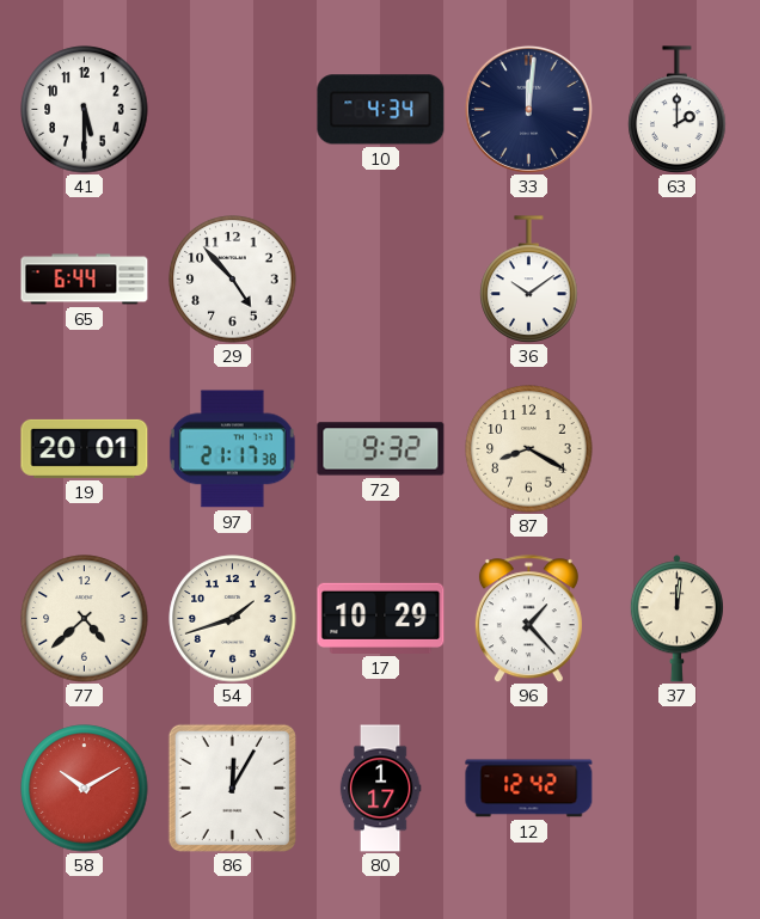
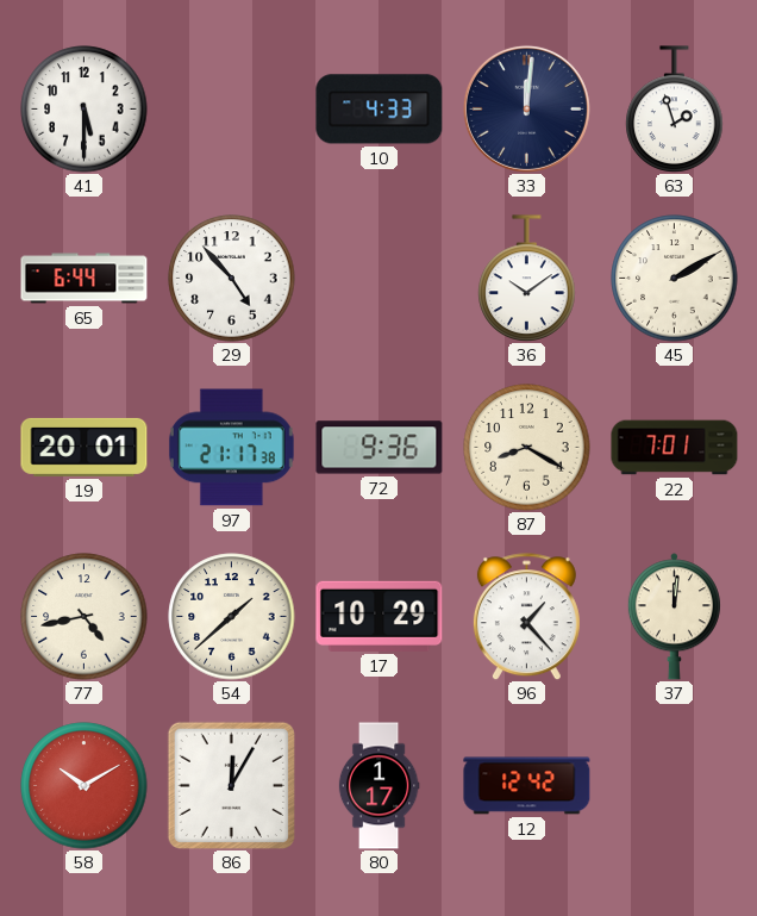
10: 4:34 -> 4:33
63: 2:00 -> 1:57
45: none -> 2:10
72: 9:32 -> 9:36
22: none -> 7:01
77: 4:38 -> 4:43
54: 1:42 -> 1:38
